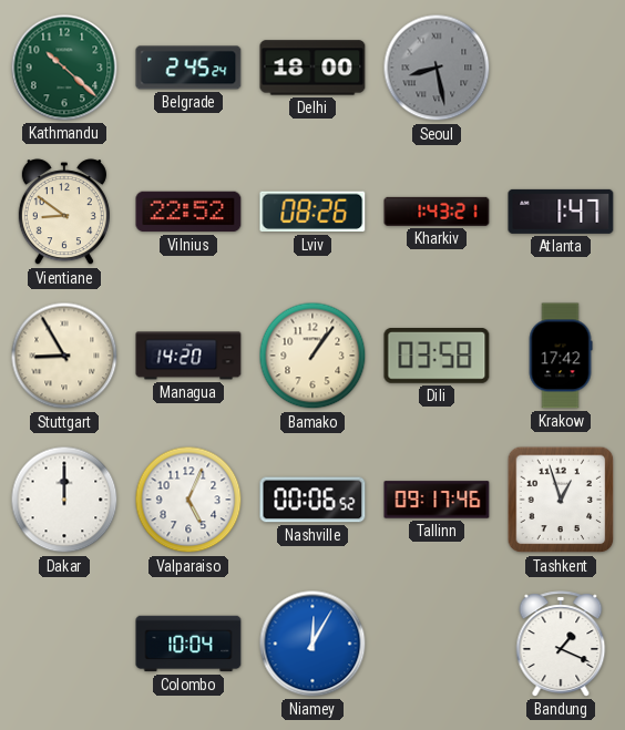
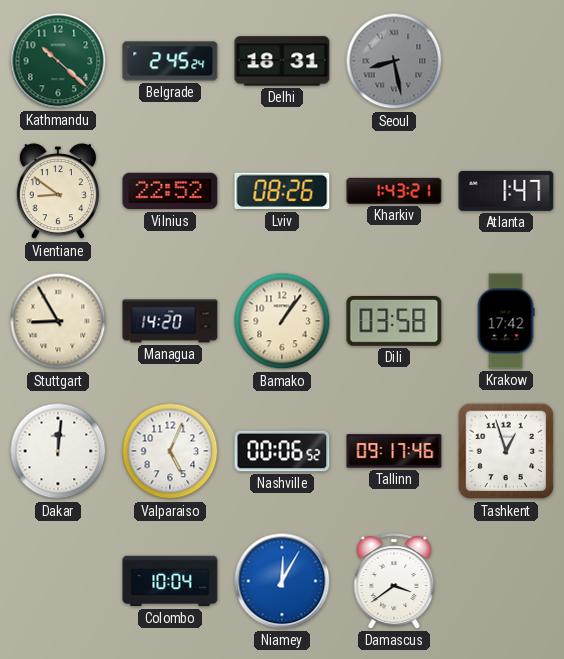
Delhi: 18:00 -> 18:31
Dakar: 12:00 -> 12:01
Damascus: none -> 3:39
Bandung: 1:19 -> none
